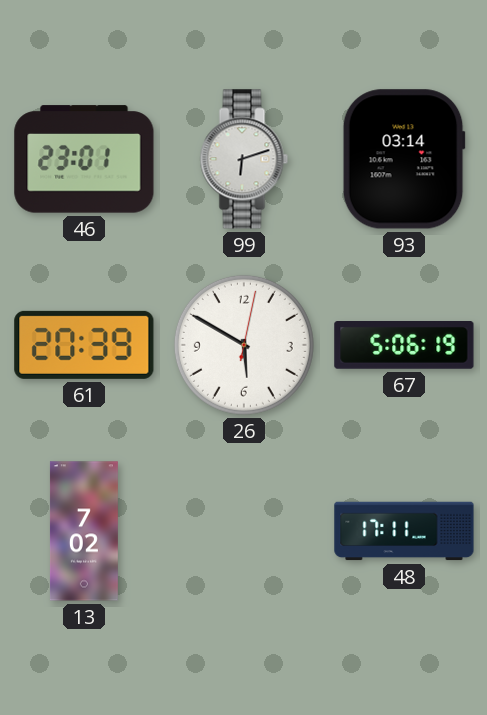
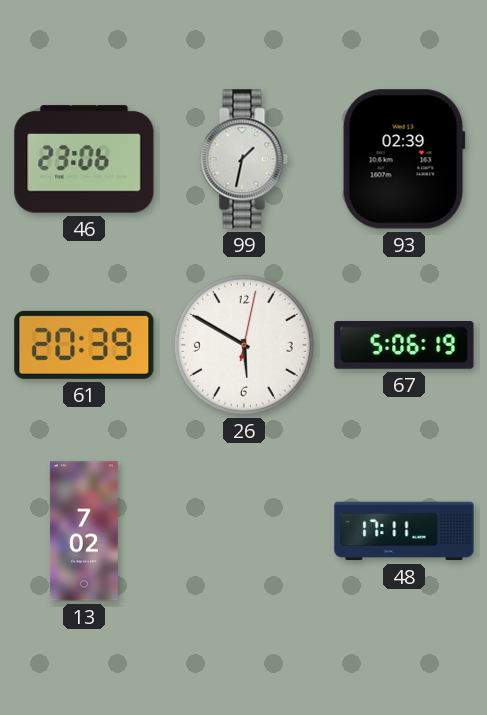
46: 23:01 -> 23:06
99: 6:12 -> 1:32
93: 03:14 -> 02:39
